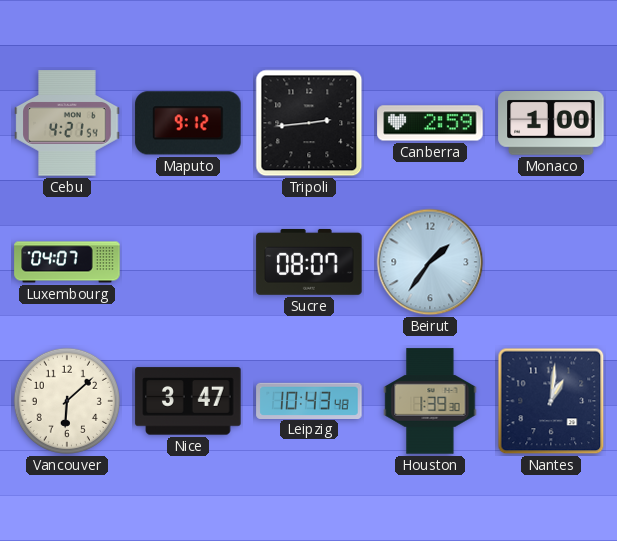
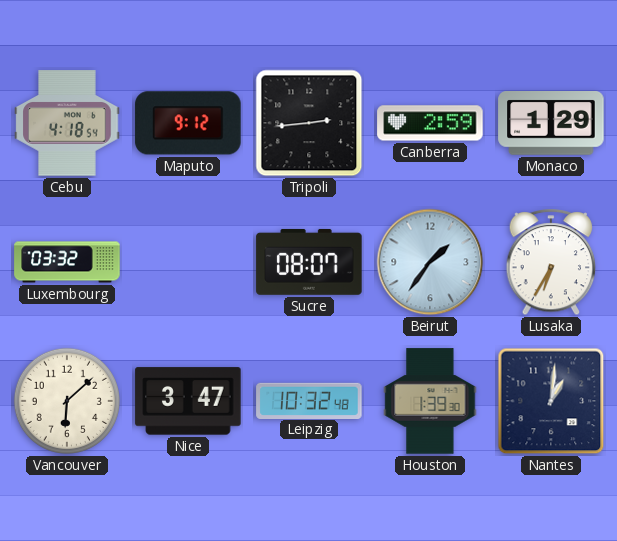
Cebu: 4:21 -> 4:18
Monaco: 1:00 -> 1:29
Luxembourg: 04:07 -> 03:32
Lusaka: none -> 6:35
Leipzig: 10:43 -> 10:32
